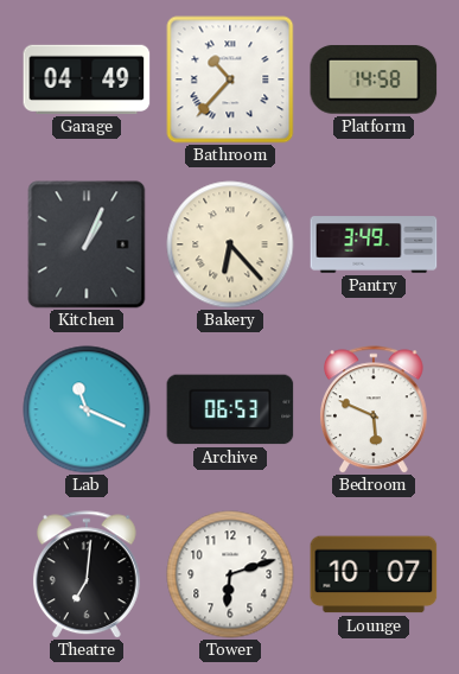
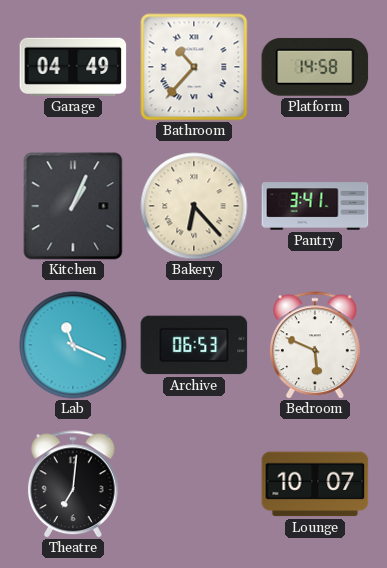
Pantry: 3:49 -> 3:41
Tower: 6:12 -> none
